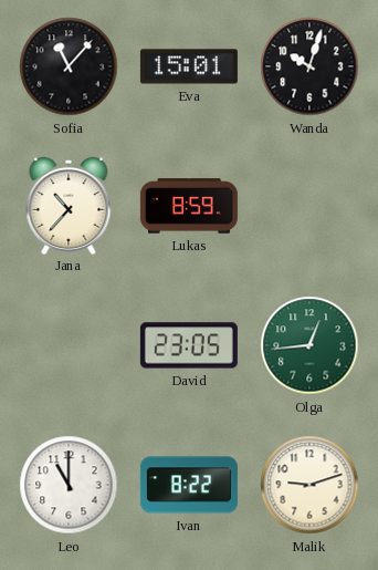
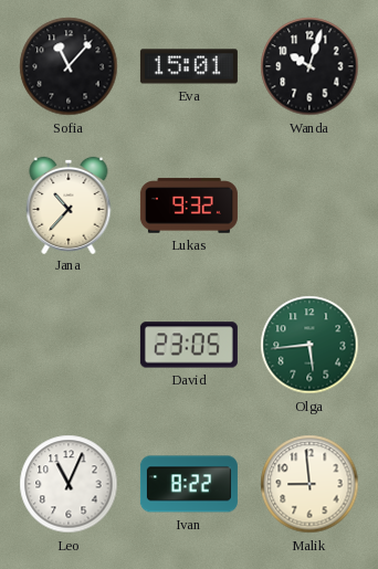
Lukas: 8:59 -> 9:32
Olga: 12:44 -> 5:44
Leo: 11:00 -> 11:04
Malik: 9:12 -> 8:59
